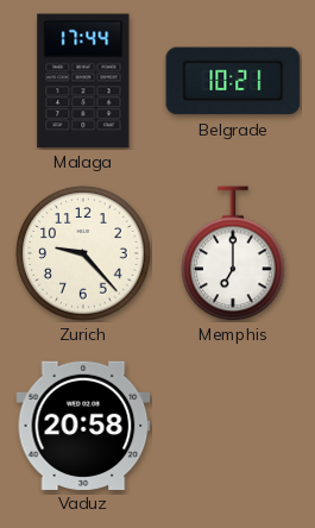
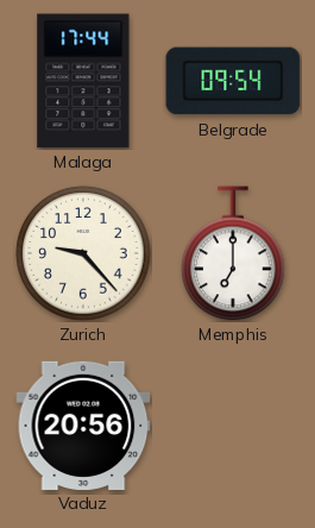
Belgrade: 10:21 -> 09:54
Vaduz: 20:58 -> 20:56
